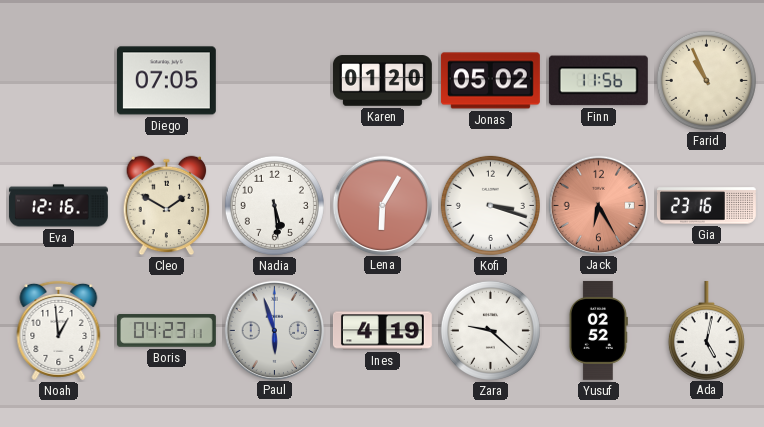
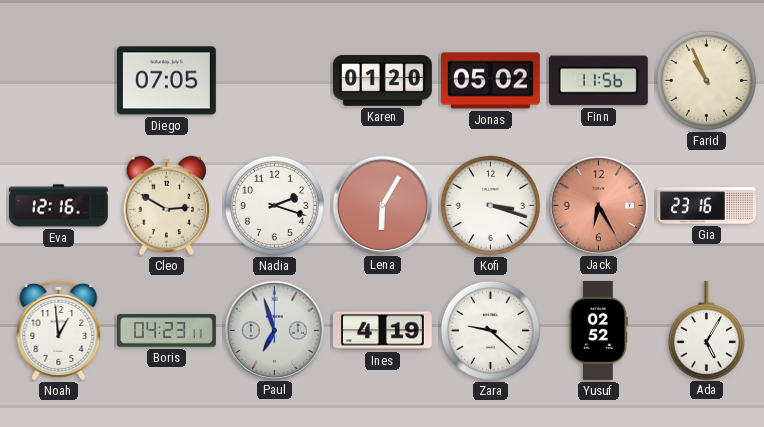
Cleo: 1:50 -> 2:50
Nadia: 5:29 -> 2:18
Paul: 5:57 -> 6:57
Ada: 5:02 -> 5:05
